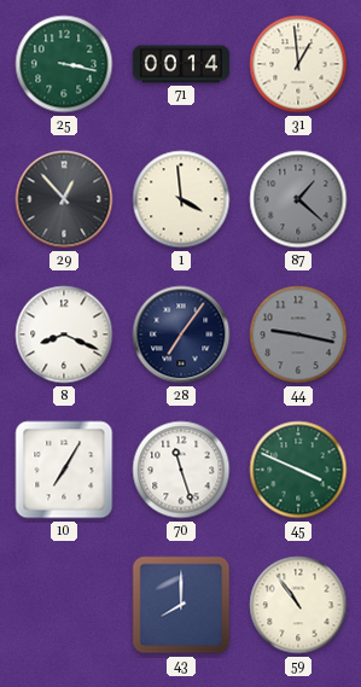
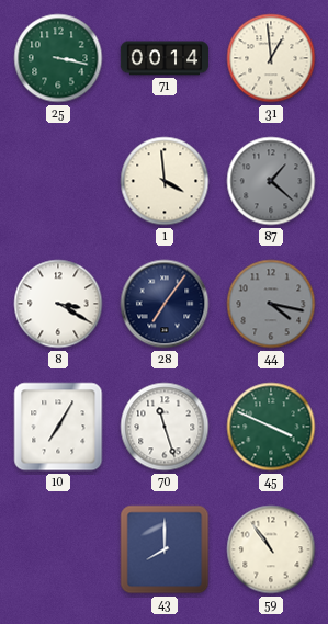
29: 12:53 -> none
8: 8:19 -> 3:20
44: 9:17 -> 4:17
